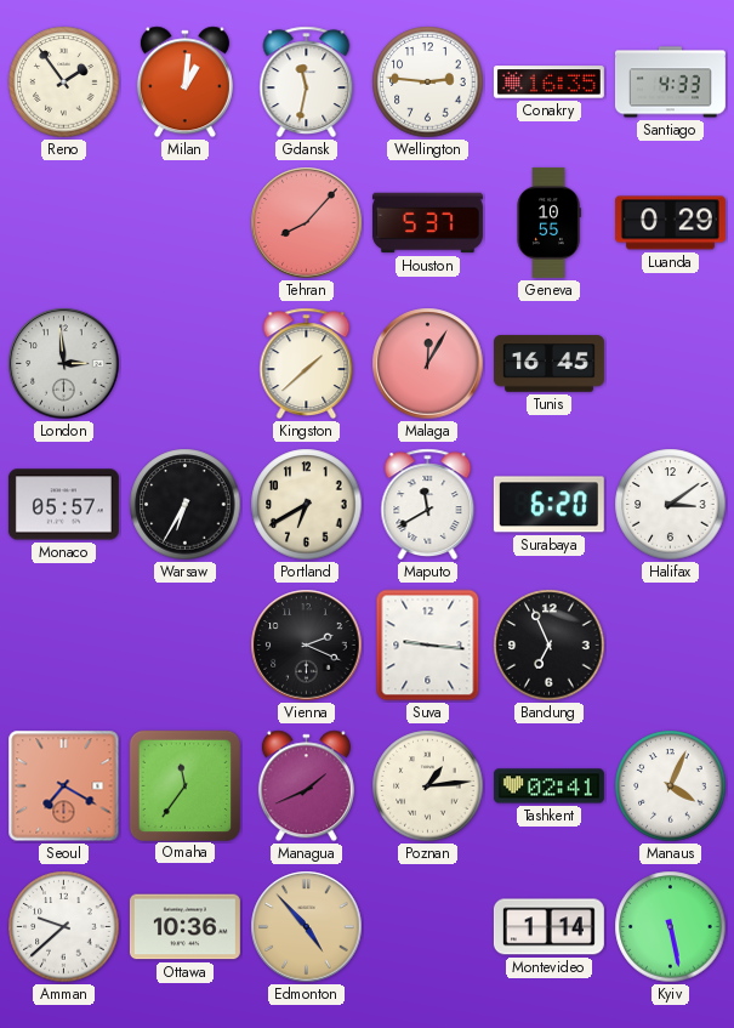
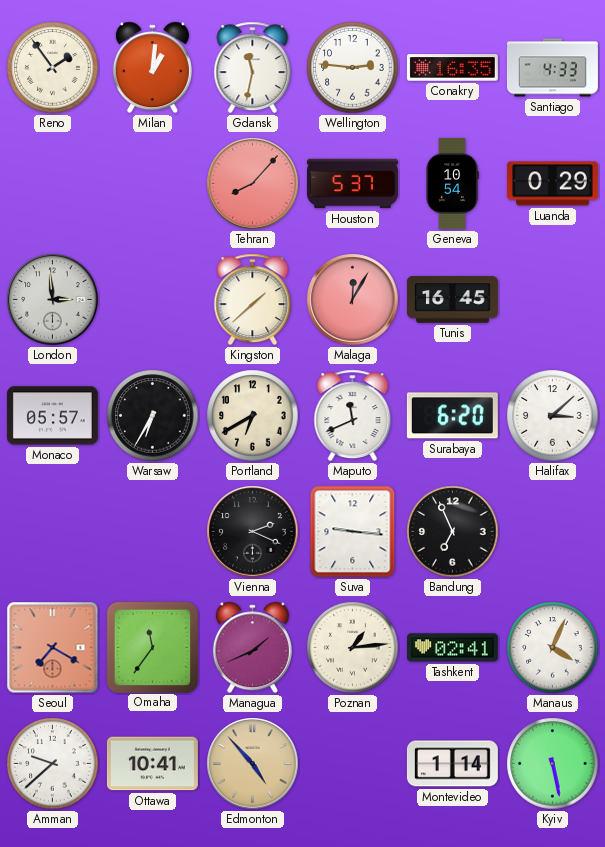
Geneva: 10:55 -> 10:54
Maputo: 11:40 -> 11:41
Halifax: 3:09 -> 3:08
Ottawa: 10:36 -> 10:41
